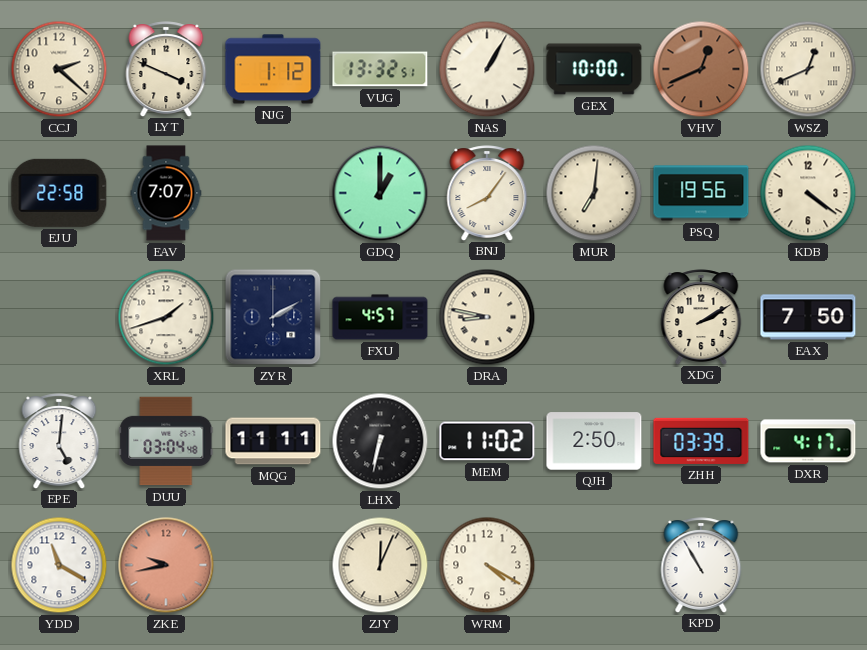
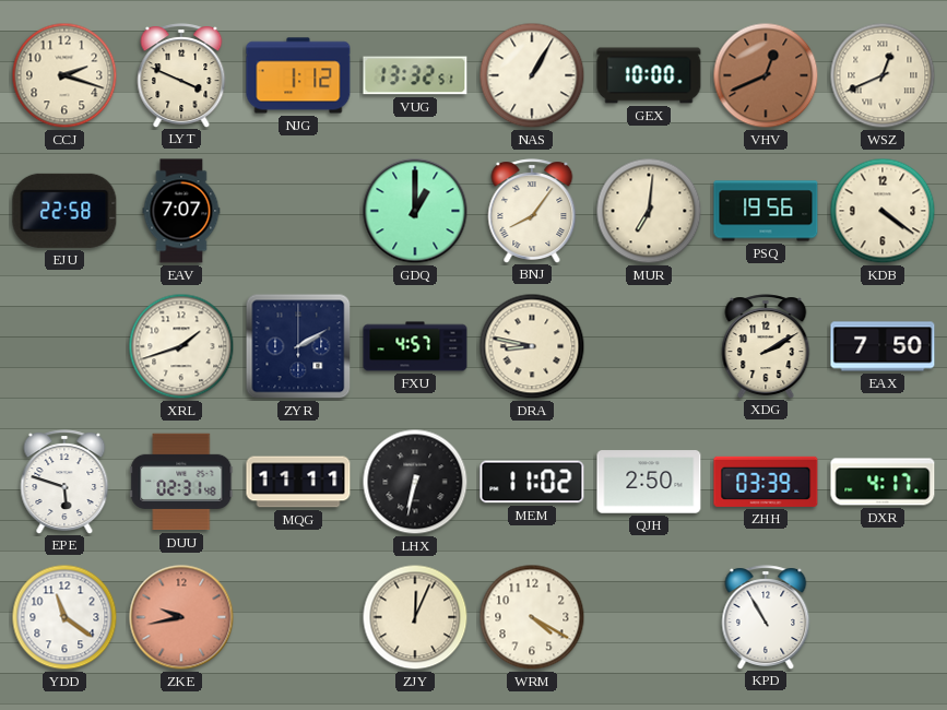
CCJ: 2:22 -> 2:18
EPE: 5:01 -> 5:48
DUU: 03:04 -> 02:31
YDD: 11:20 -> 11:21
